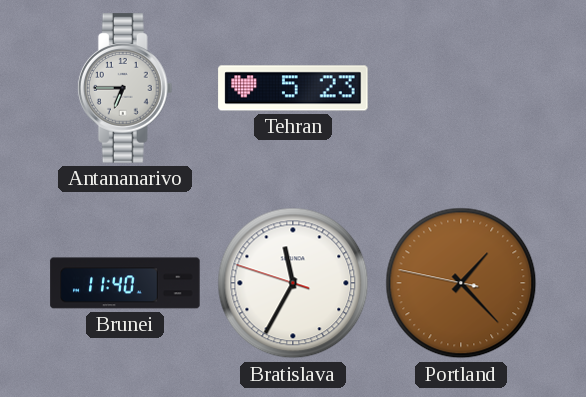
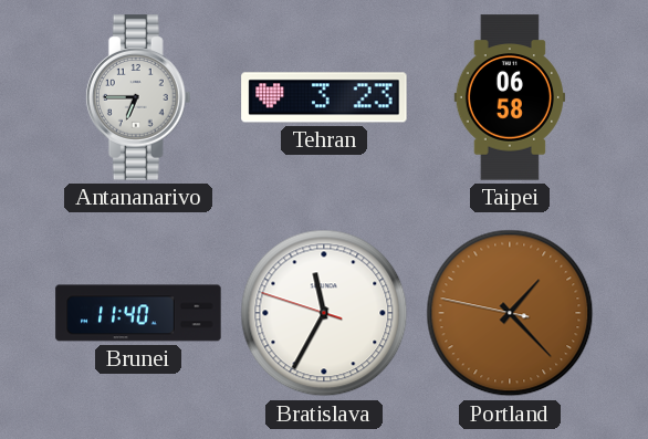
Tehran: 5:23 -> 3:23
Taipei: none -> 06:58
